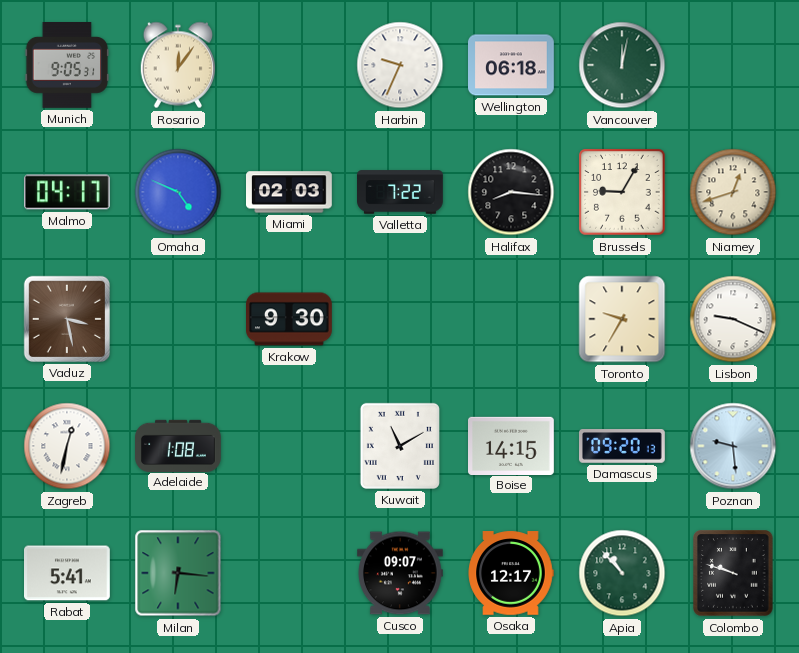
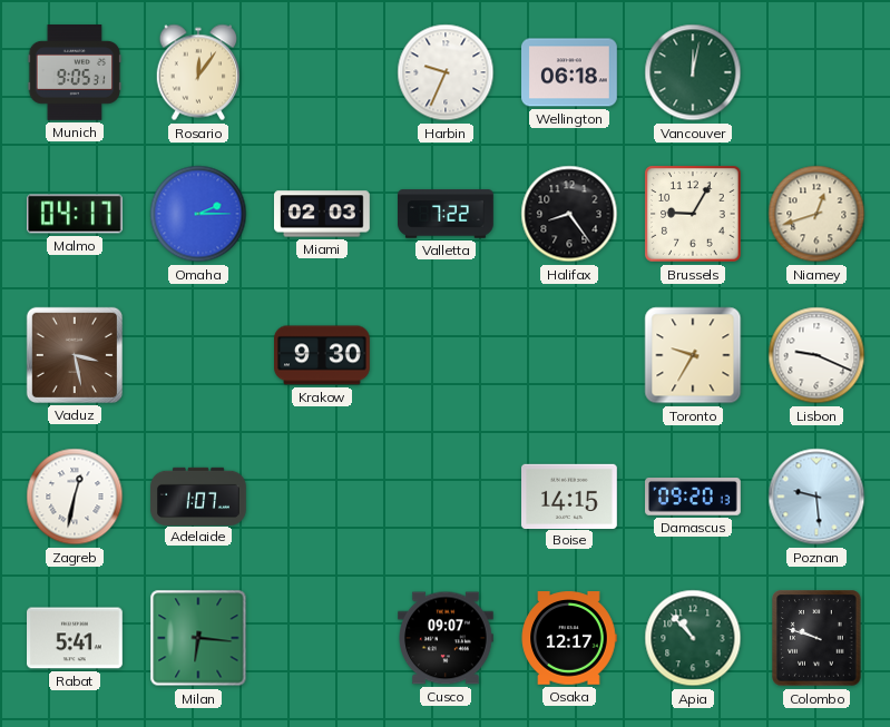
Omaha: 4:49 -> 2:15
Halifax: 8:16 -> 8:24
Adelaide: 1:08 -> 1:07
Kuwait: 11:10 -> none
